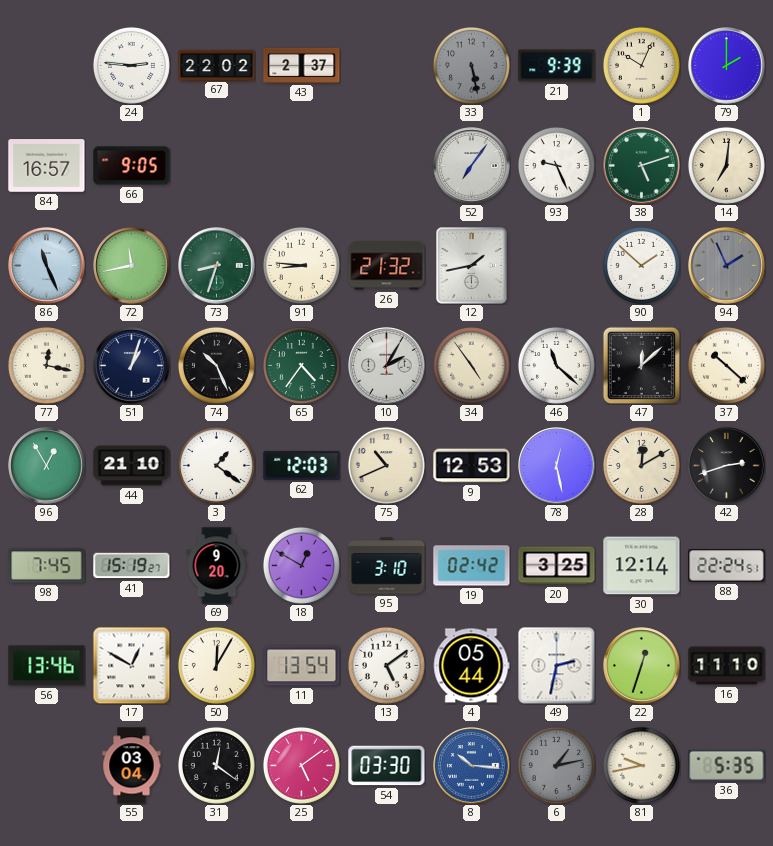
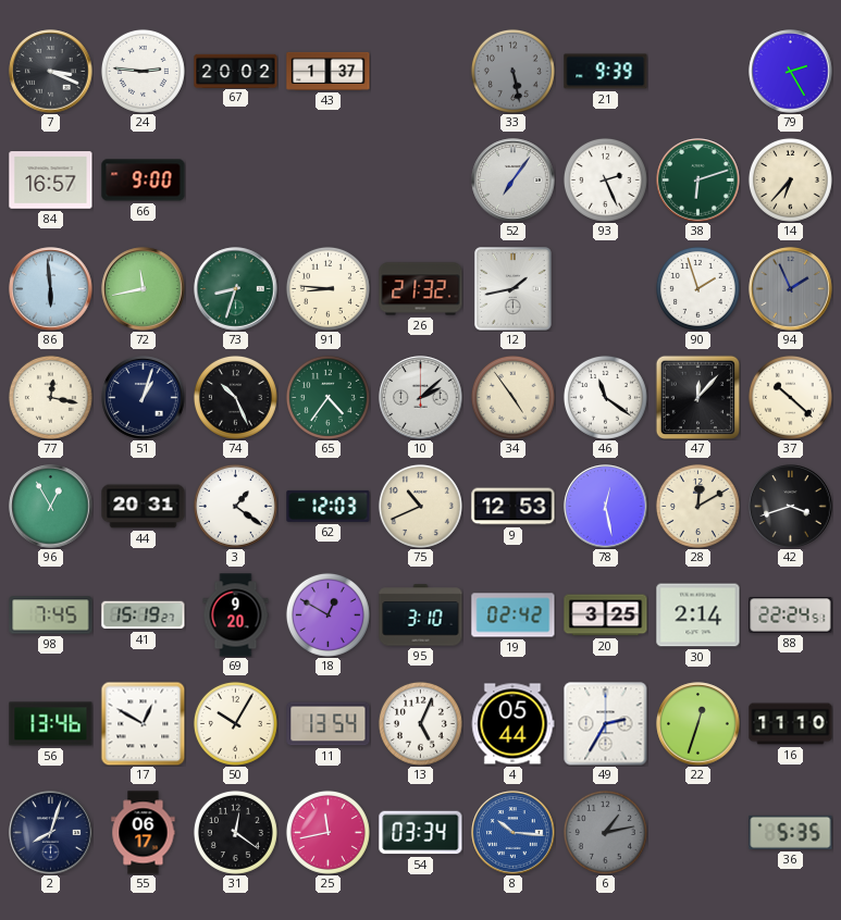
7: none -> 3:19
67: 22:02 -> 20:02
43: 2:37 -> 1:37
1: 10:04 -> none
79: 2:00 -> 2:25
66: 9:05 -> 9:00
93: 9:26 -> 2:26
38: 5:12 -> 6:12
14: 7:01 -> 6:37
86: 11:26 -> 5:59
90: 1:52 -> 1:57
10: 2:05 -> 2:08
46: 11:22 -> 11:21
47: 12:08 -> 12:07
44: 21:10 -> 20:31
42: 2:42 -> 3:42
30: 12:14 -> 2:14
50: 12:05 -> 10:05
13: 5:09 -> 5:04
49: 2:32 -> 2:35
2: none -> 8:03
55: 03:04 -> 06:17
25: 5:09 -> 11:43
54: 03:30 -> 03:34
81: 9:43 -> none
